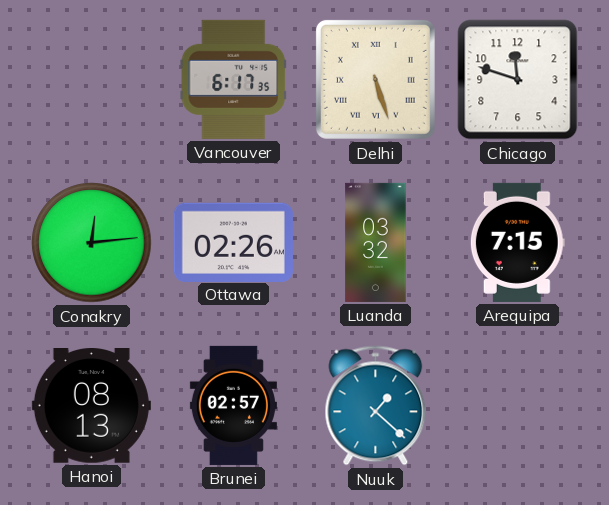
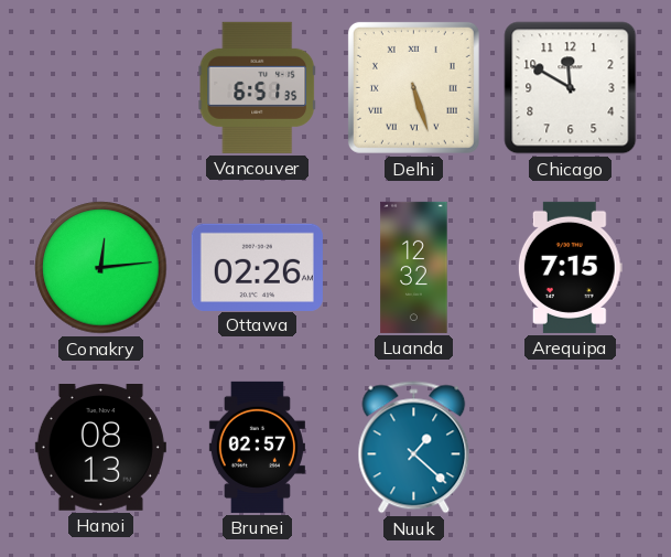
Vancouver: 6:17 -> 6:51
Chicago: 11:48 -> 11:50
Luanda: 03:32 -> 12:32
